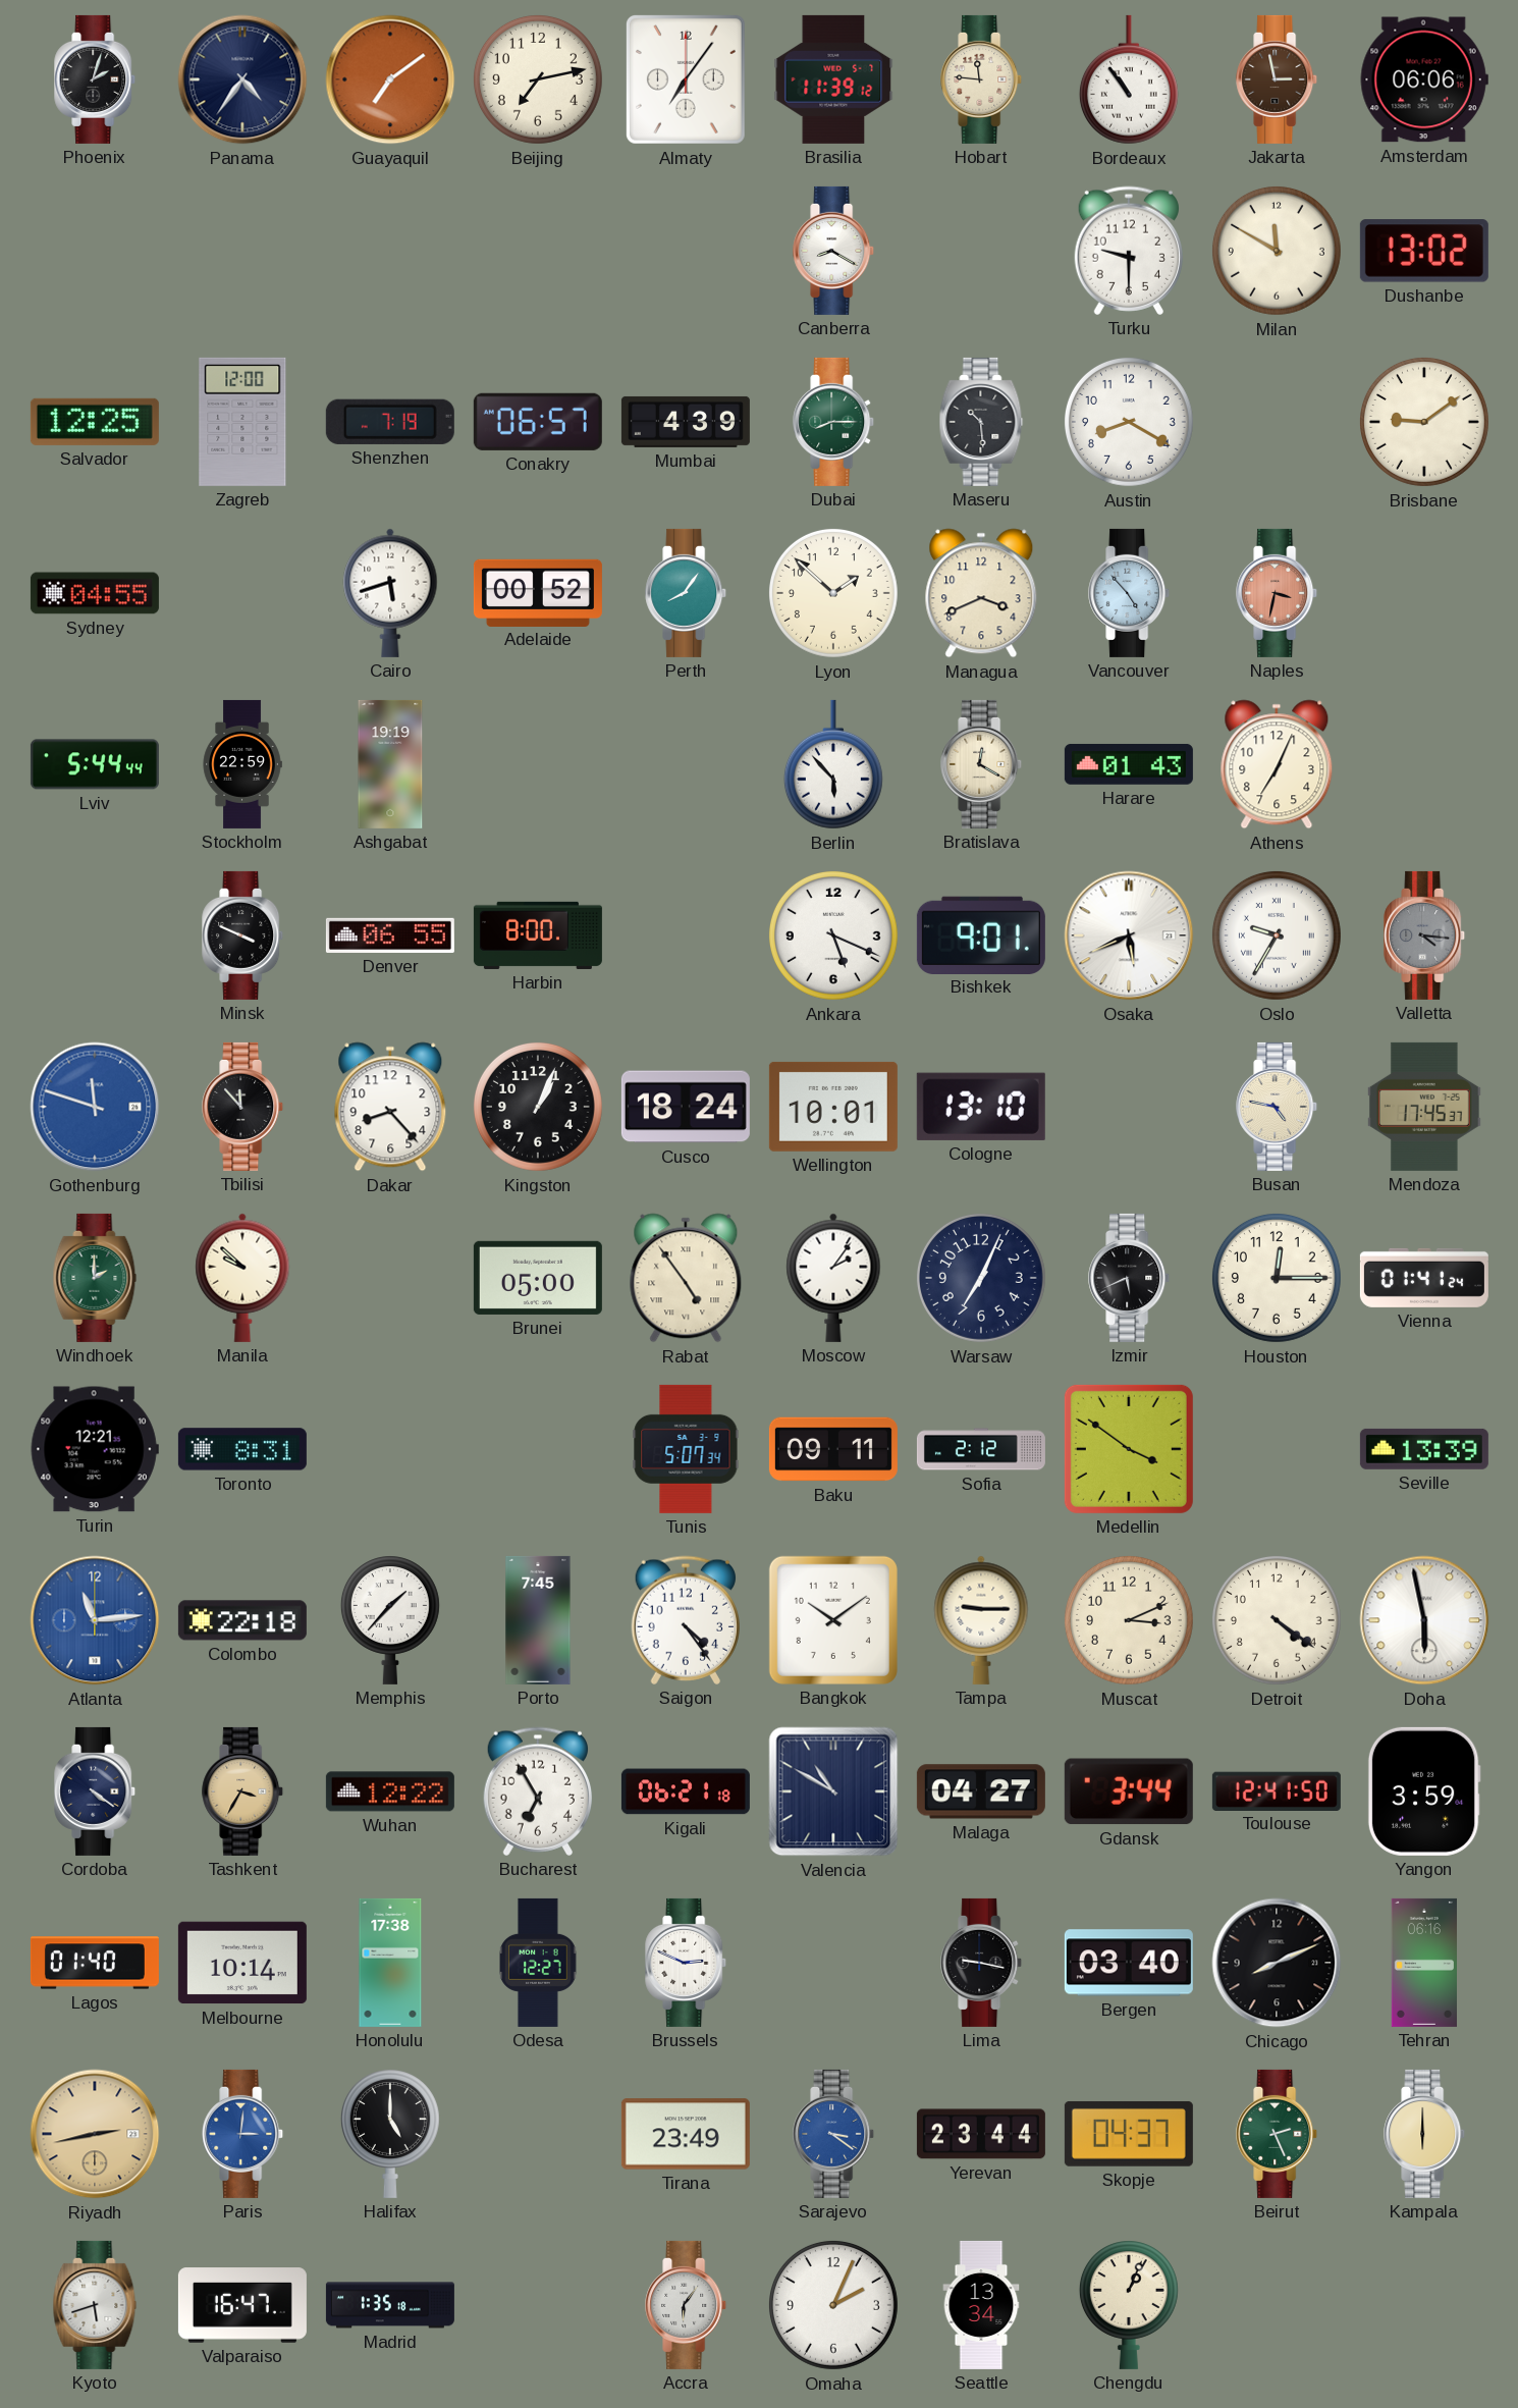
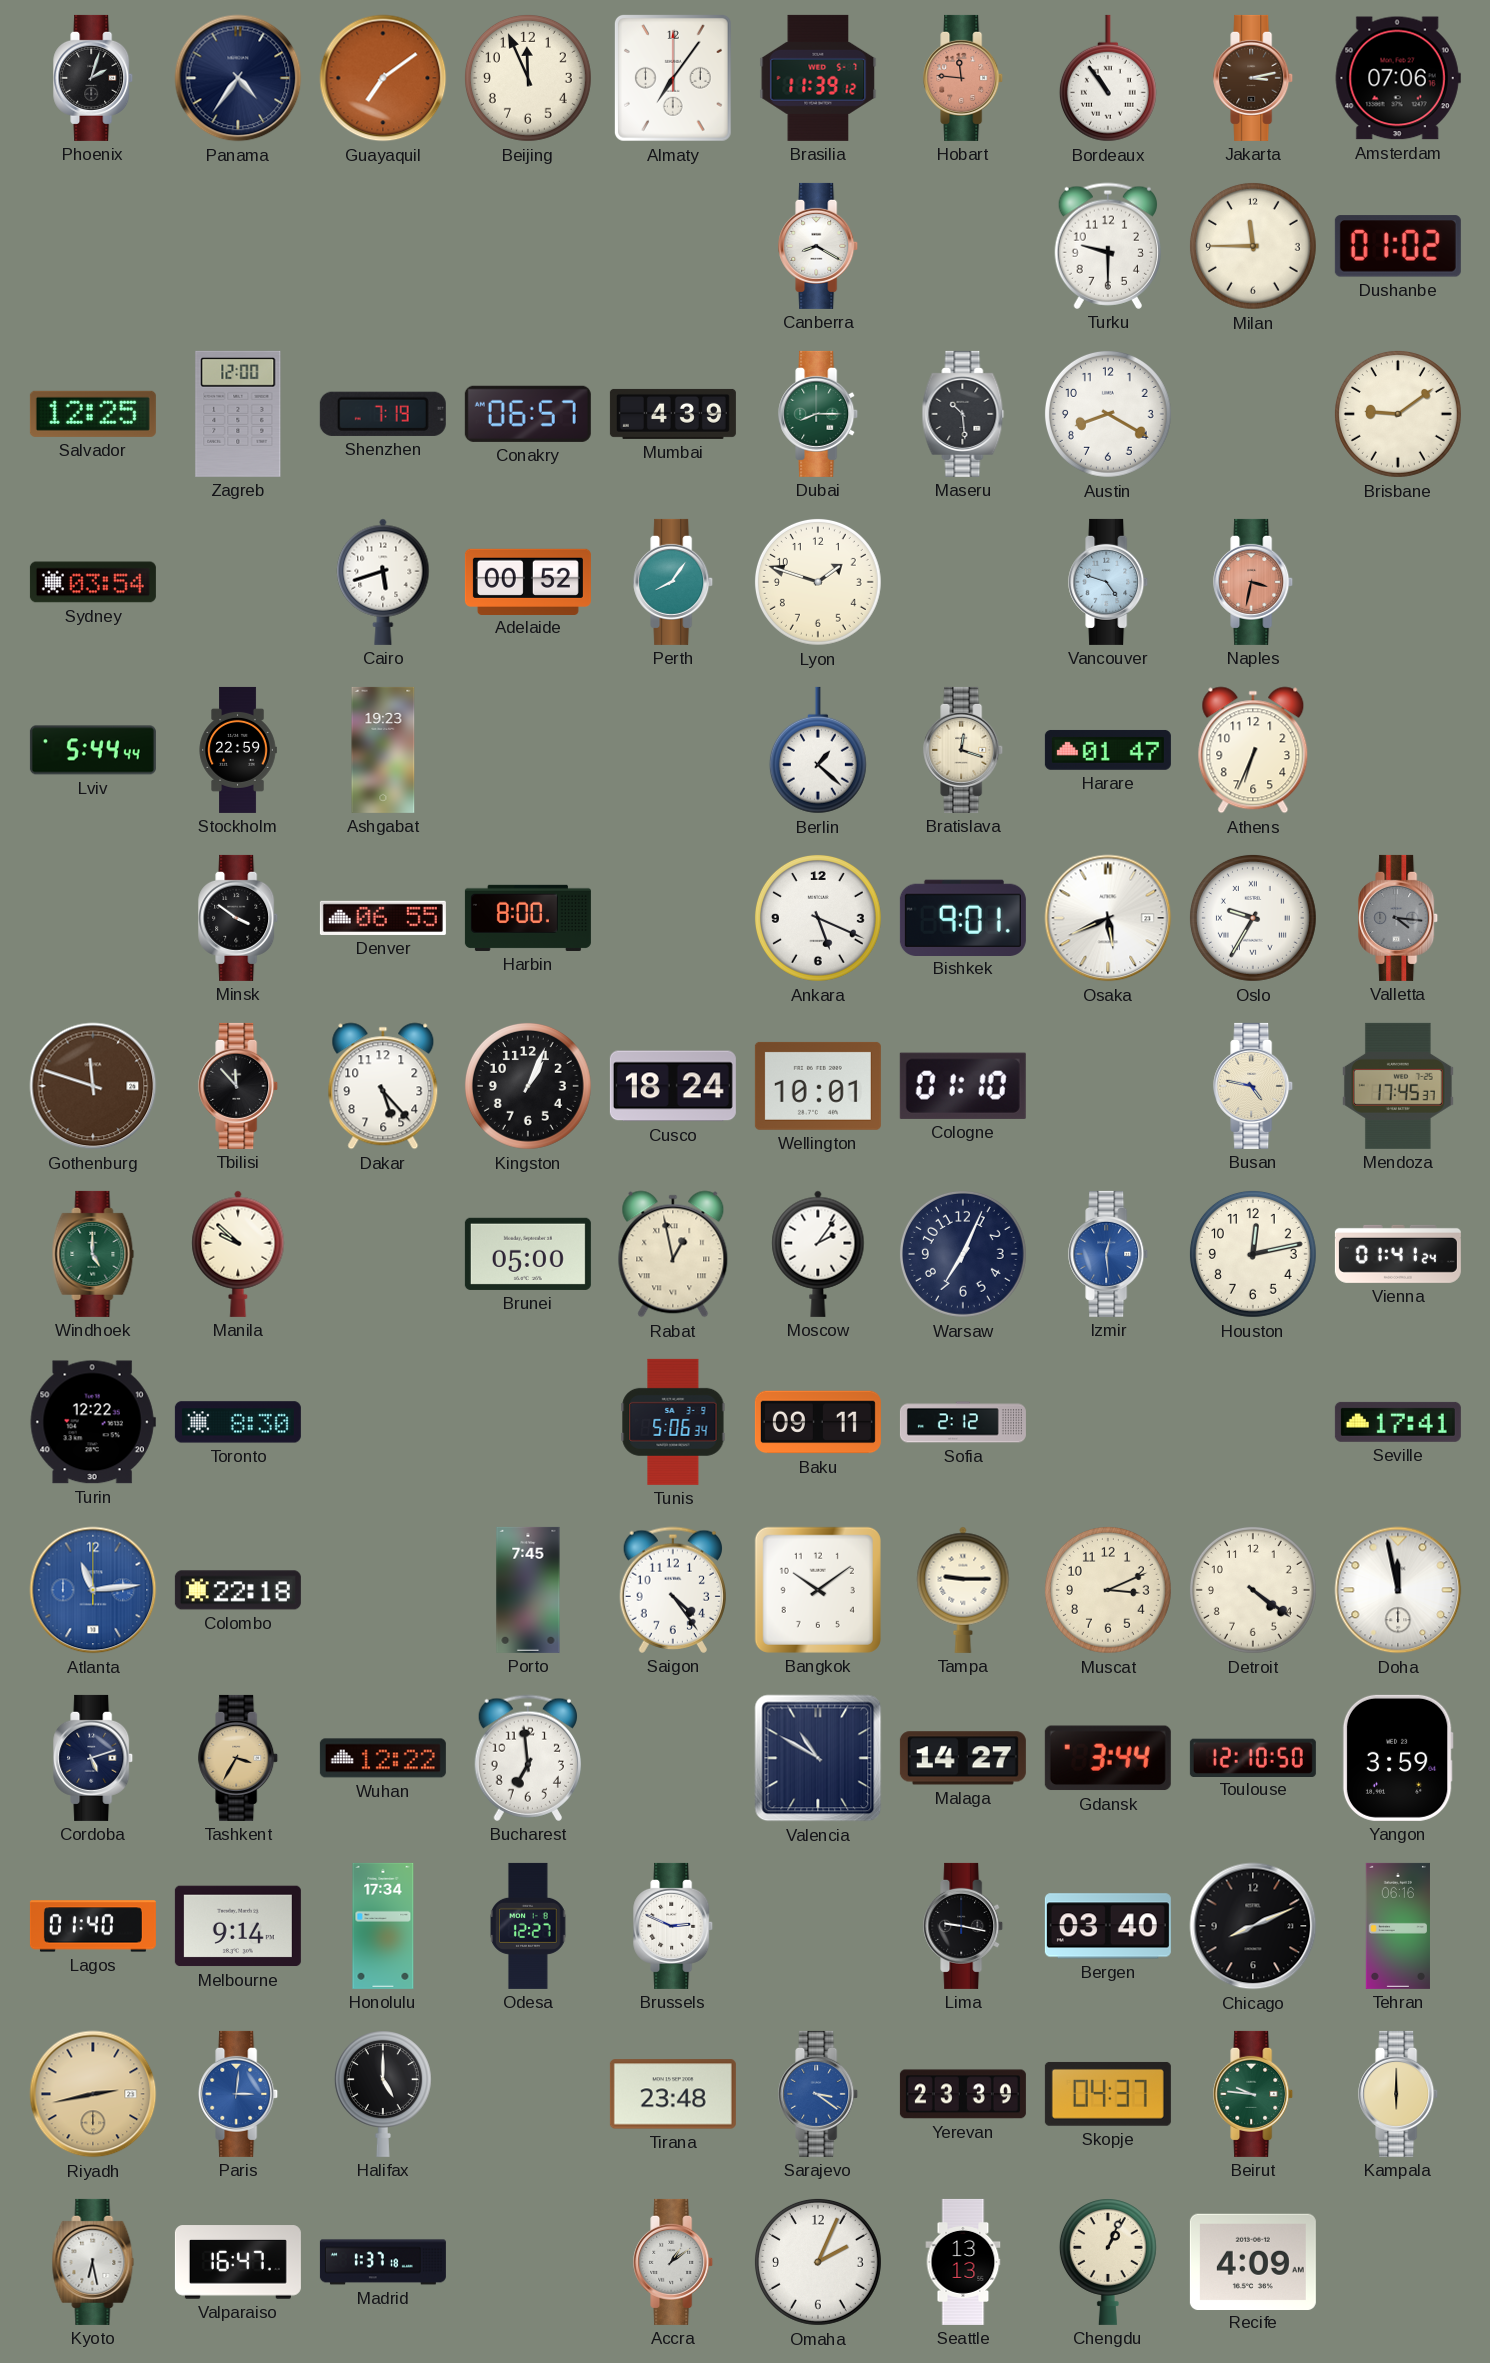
Beijing: 7:13 -> 11:56
Hobart dial: cream -> salmon
Jakarta: 2:58 -> 3:13
Amsterdam: 06:06 -> 07:06
Milan: 11:50 -> 11:45
Dushanbe: 13:02 -> 01:02
Sydney: 04:55 -> 03:54
Lyon: 1:52 -> 1:48
Managua: 3:41 -> none
Vancouver: 4:53 -> 4:48
Ashgabat: 19:19 -> 19:23
Berlin: 5:53 -> 1:22
Bratislava: 12:20 -> 12:18
Harare: 01:43 -> 01:47
Athens: 7:04 -> 6:34
Minsk: 3:49 -> 3:51
Gothenburg dial: blue -> brown
Dakar: 8:23 -> 5:23
Cologne: 13:10 -> 01:10
Windhoek: 2:00 -> 5:00
Rabat: 4:54 -> 12:58
Izmir: 5:41 -> 12:29
Izmir dial: black -> blue
Houston: 12:15 -> 12:13
Turin: 12:21 -> 12:22
Toronto: 8:31 -> 8:30
Tunis: 5:07 -> 5:06
Medellin: 3:51 -> none
Seville: 13:39 -> 17:41
Memphis: 1:37 -> none
Doha: 5:58 -> 11:58
Cordoba: 4:21 -> 5:12
Bucharest: 6:55 -> 6:59
Kigali: 06:21 -> none
Malaga: 04:27 -> 14:27
Toulouse: 12:41 -> 12:10
Melbourne: 10:14 -> 9:14
Honolulu: 17:38 -> 17:34
Tirana: 23:49 -> 23:48
Yerevan: 23:44 -> 23:39
Beirut: 2:26 -> 9:46
Kyoto: 5:42 -> 6:28
Madrid: 1:35 -> 1:37
Accra: 6:06 -> 1:09
Seattle: 13:34 -> 13:13
Recife: none -> 4:09
